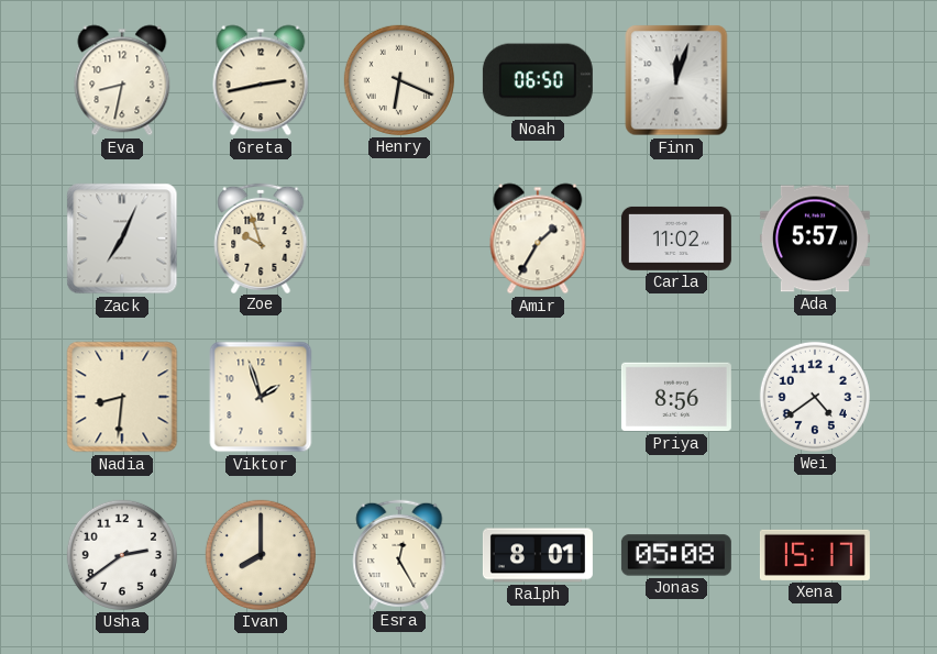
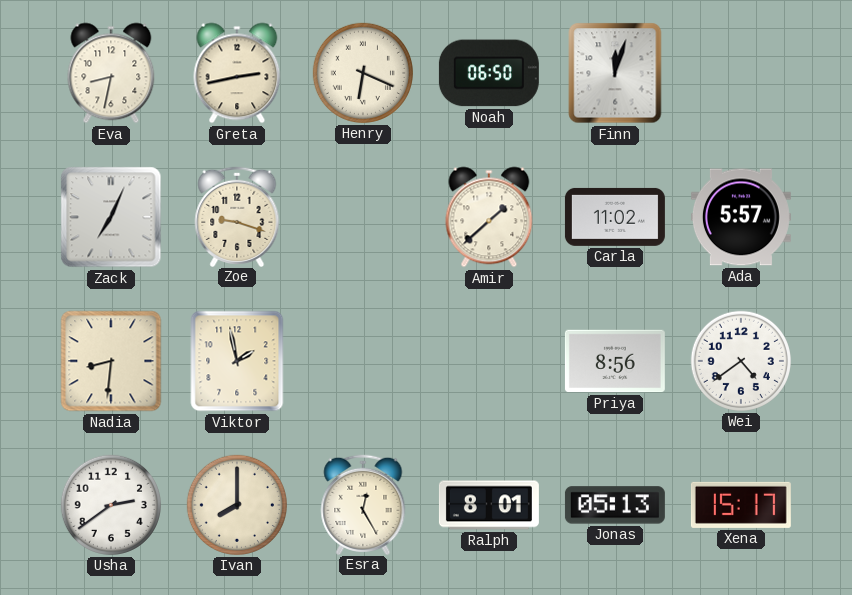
Zoe: 9:57 -> 9:18
Amir: 1:35 -> 1:38
Viktor: 1:57 -> 1:58
Jonas: 05:08 -> 05:13
